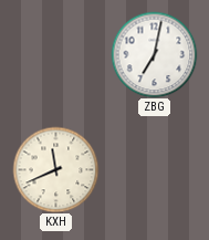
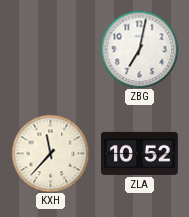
KXH: 11:41 -> 11:37
ZLA: none -> 10:52
